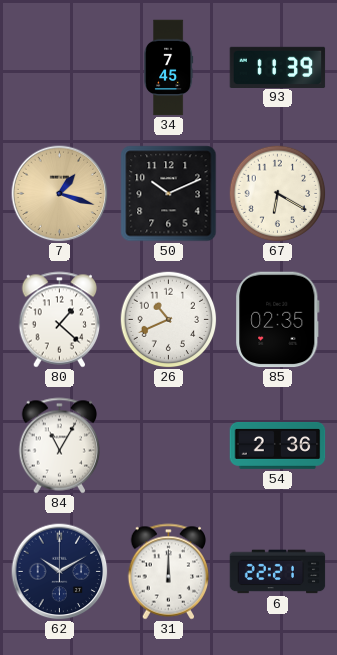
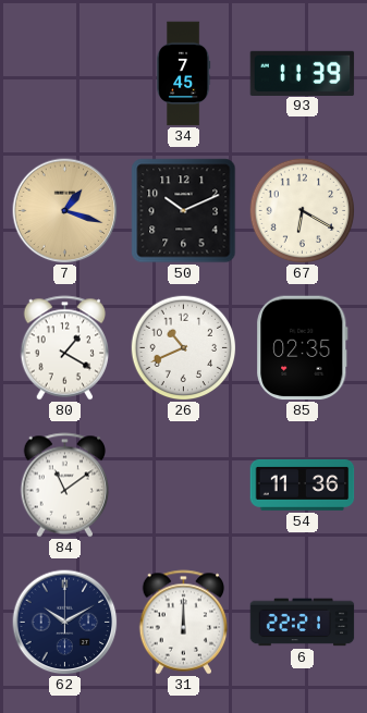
80: 1:22 -> 1:20
84: 11:05 -> 11:09
54: 2:36 -> 11:36
